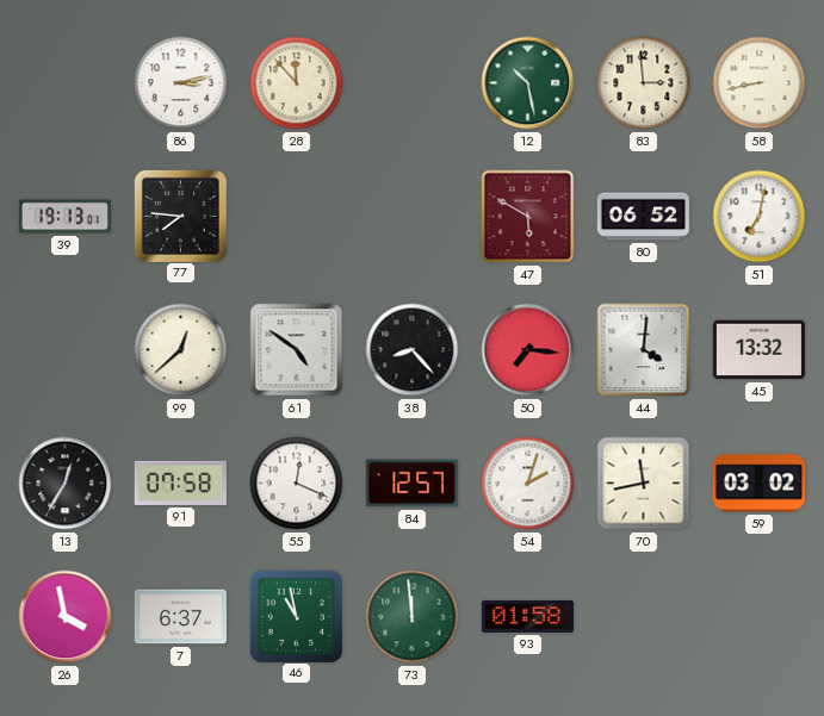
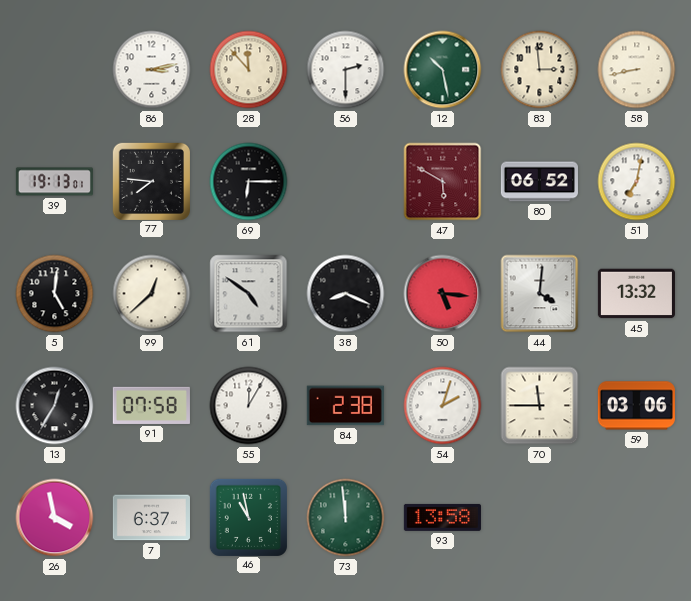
56: none -> 2:30
69: none -> 6:15
5: none -> 5:01
38: 8:23 -> 8:19
50: 7:16 -> 5:16
55: 12:19 -> 12:05
84: 12:57 -> 2:38
70: 11:43 -> 11:45
59: 03:02 -> 03:06
93: 01:58 -> 13:58
